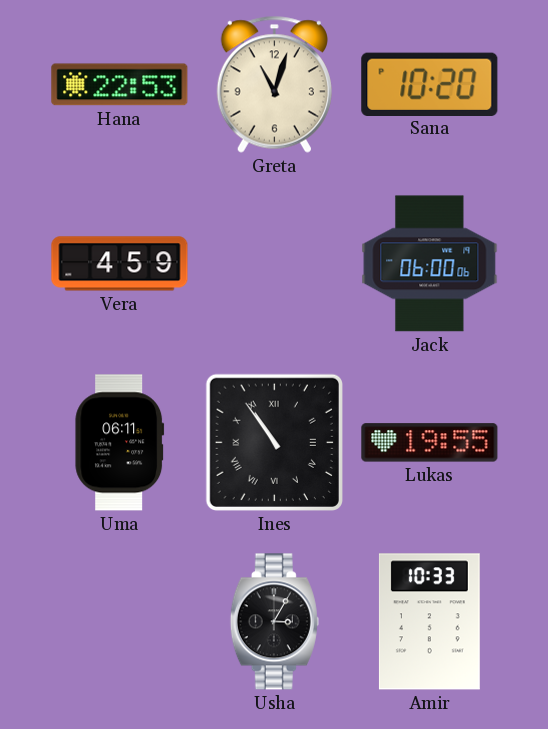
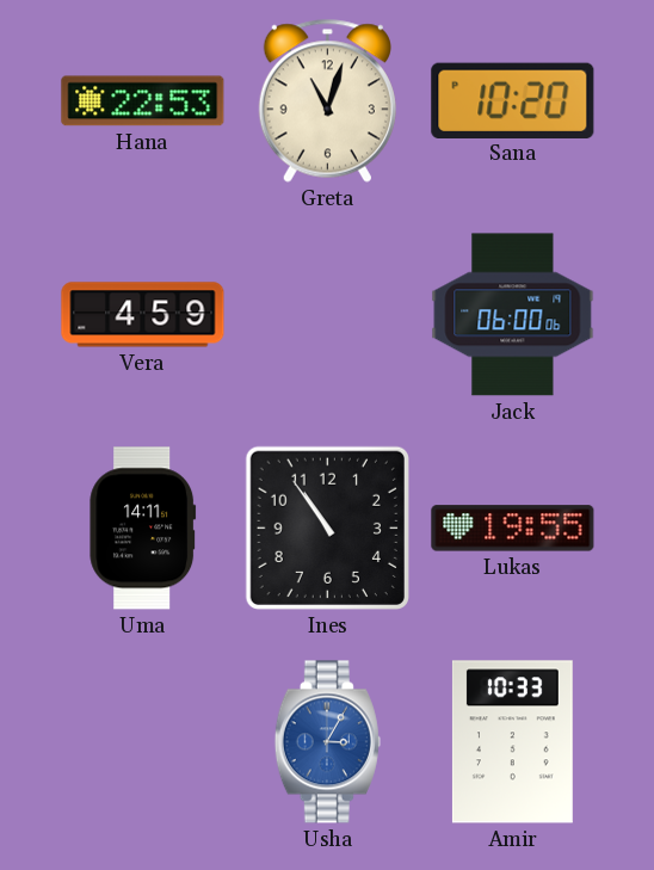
Uma: 06:11 -> 14:11
Ines numerals: Roman -> Arabic
Usha dial: black -> blue
